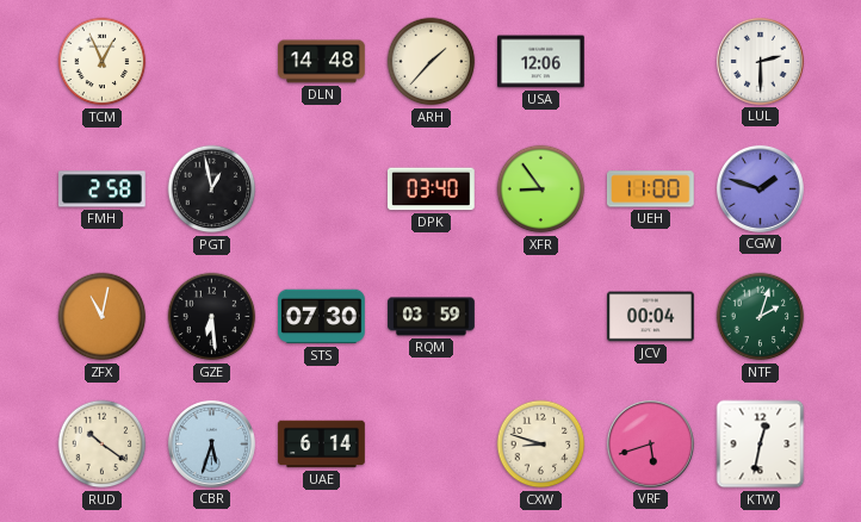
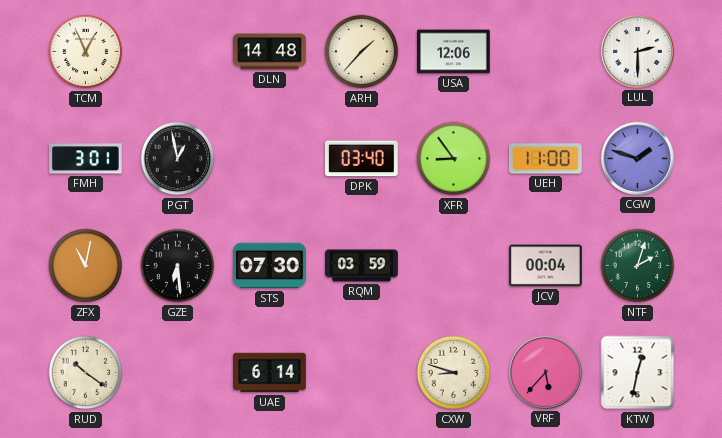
FMH: 2:58 -> 3:01
CBR: 5:33 -> none
VRF: 5:42 -> 5:37
